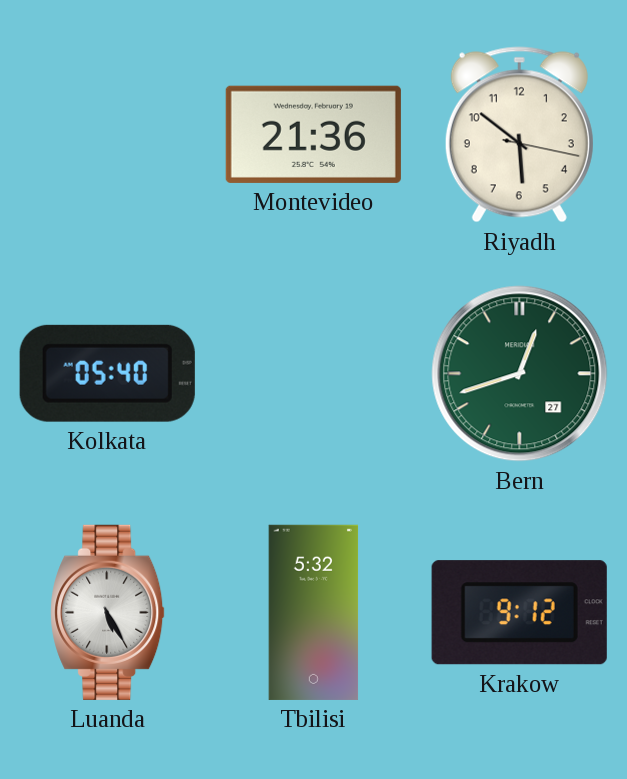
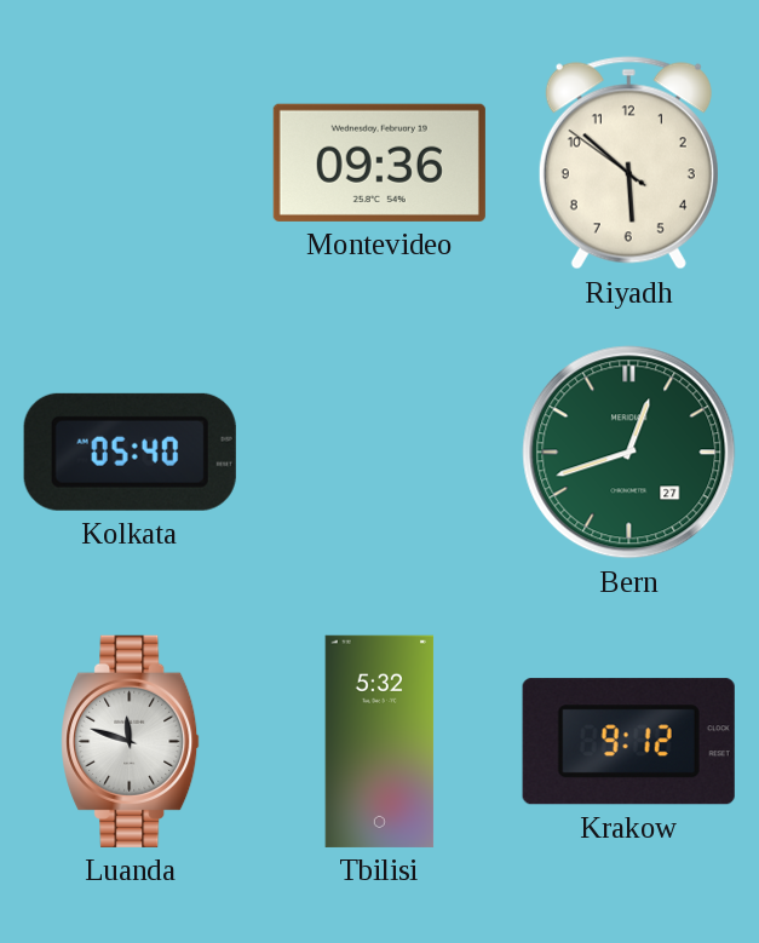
Montevideo: 21:36 -> 09:36
Riyadh: 5:51:17 -> 5:51:51
Luanda: 5:25 -> 11:48
